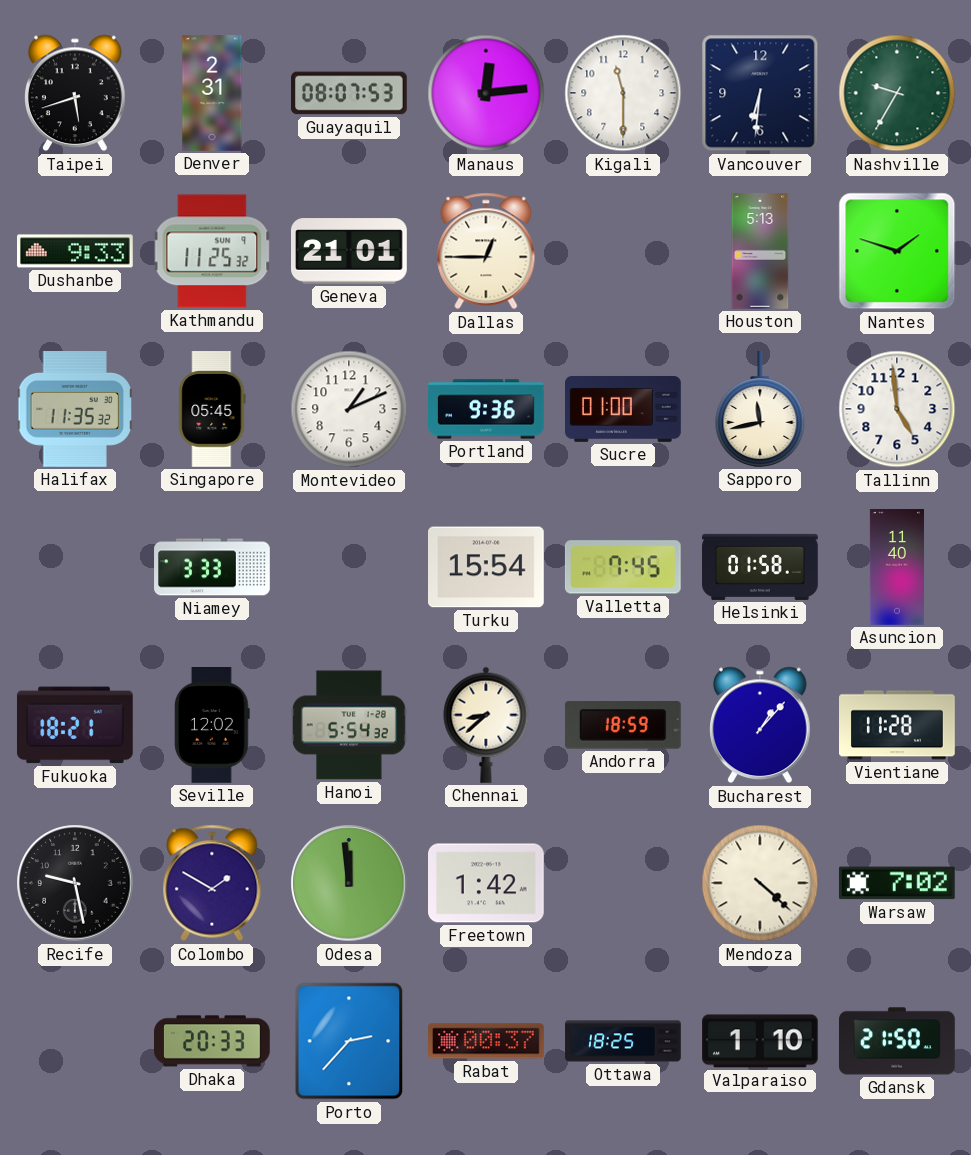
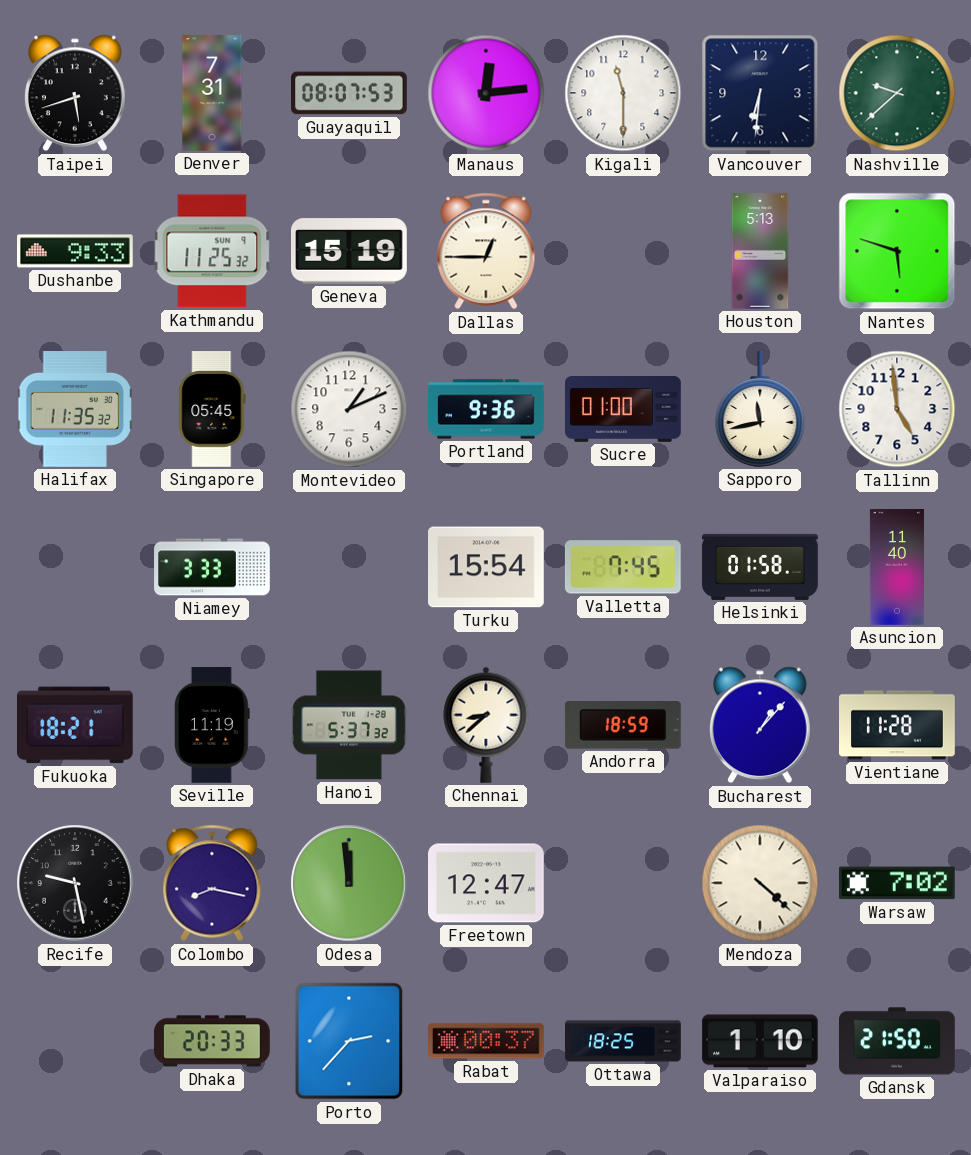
Denver: 2:31 -> 7:31
Nashville: 9:35 -> 9:38
Geneva: 21:01 -> 15:19
Nantes: 1:48 -> 5:48
Seville: 12:02 -> 11:19
Hanoi: 5:54 -> 5:37
Colombo: 1:50 -> 8:17
Freetown: 1:42 -> 12:47
